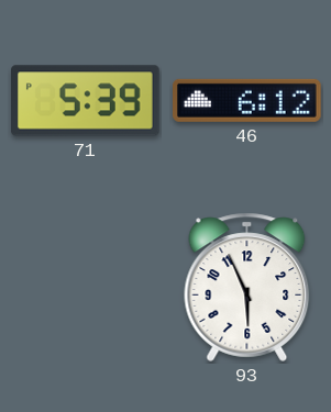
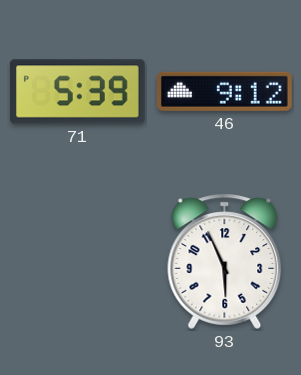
46: 6:12 -> 9:12
